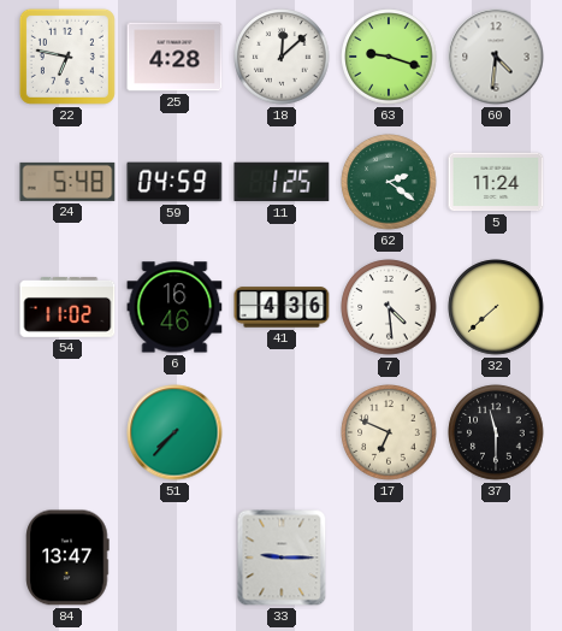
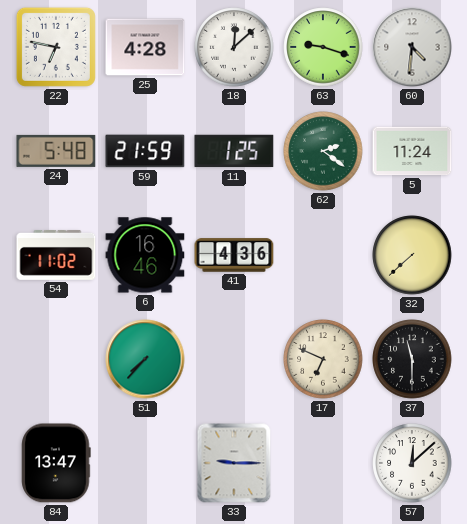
59: 04:59 -> 21:59
7: 4:29 -> none
57: none -> 12:08
